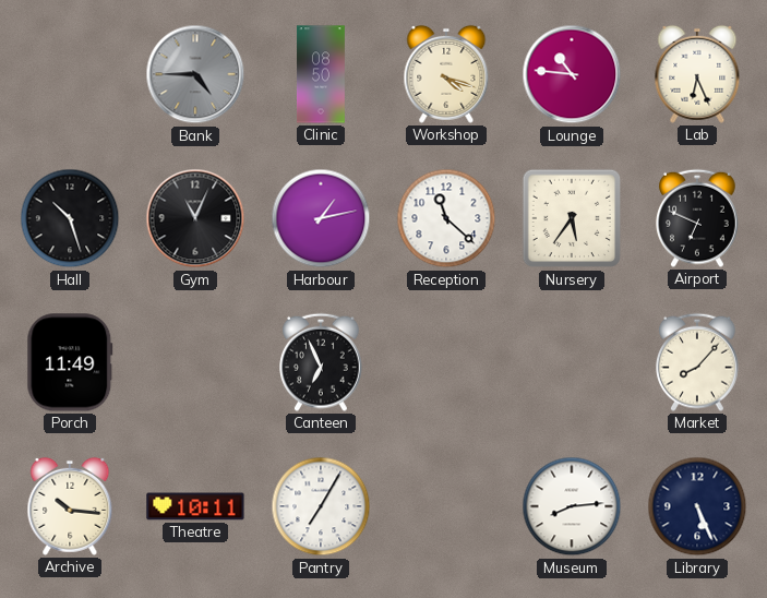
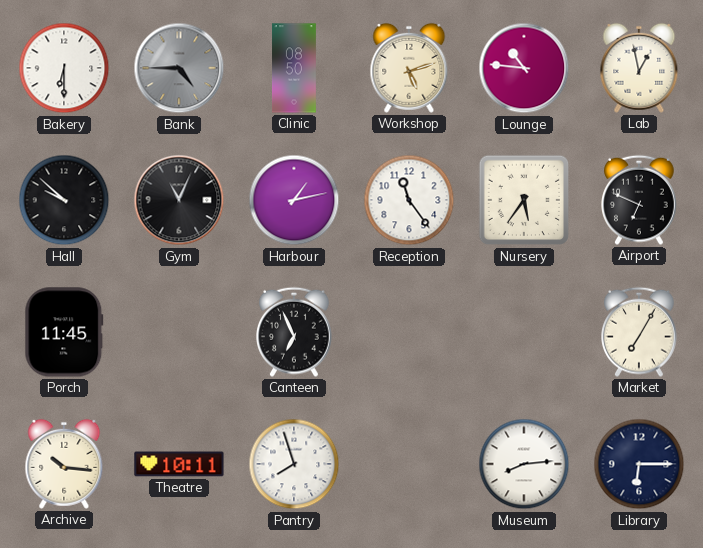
Bakery: none -> 6:30
Workshop: 4:18 -> 5:12
Lab: 6:26 -> 12:58
Hall: 10:27 -> 9:52
Reception: 11:22 -> 11:24
Porch: 11:49 -> 11:45
Market: 8:07 -> 7:05
Pantry: 7:05 -> 7:57
Library: 5:26 -> 6:15
